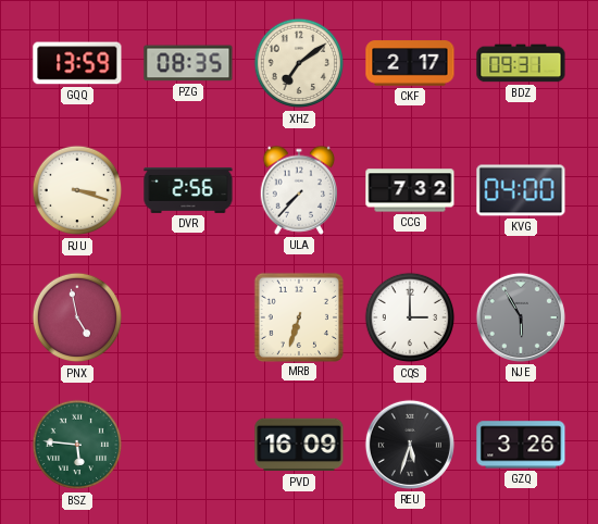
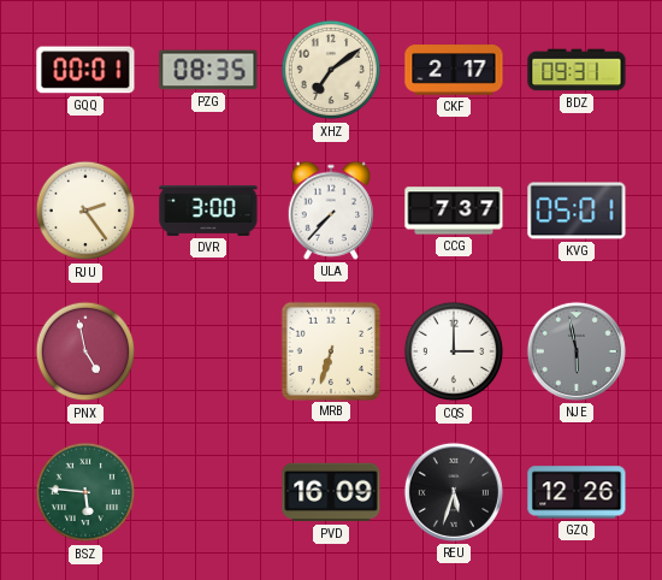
GQQ: 13:59 -> 00:01
RJU: 3:18 -> 2:24
DVR: 2:56 -> 3:00
CCG: 7:32 -> 7:37
KVG: 04:00 -> 05:01
NJE: 5:55 -> 5:58
GZQ: 3:26 -> 12:26
